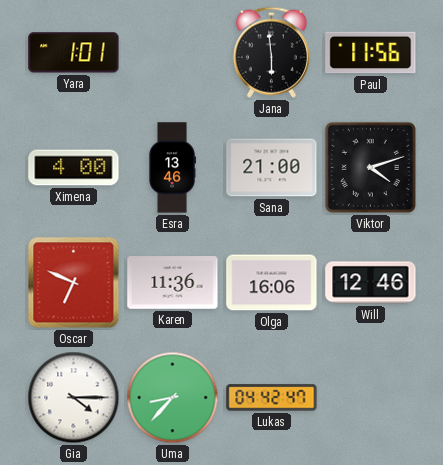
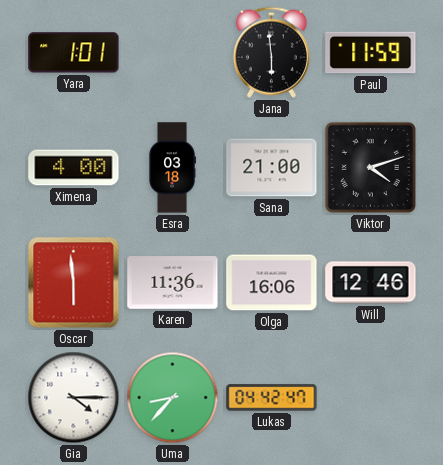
Paul: 11:56 -> 11:59
Esra: 13:46 -> 03:18
Oscar: 6:49 -> 5:59
